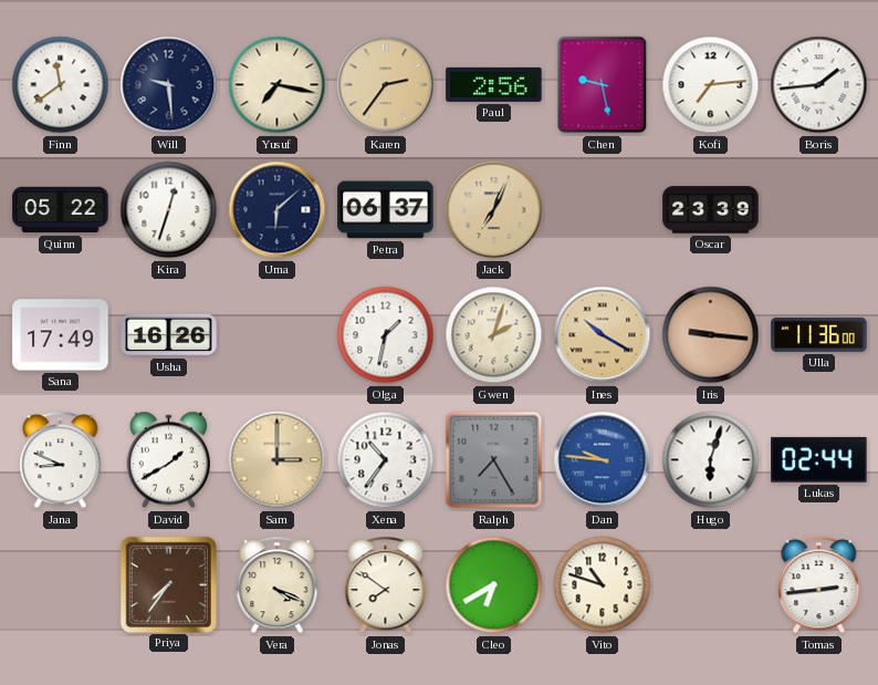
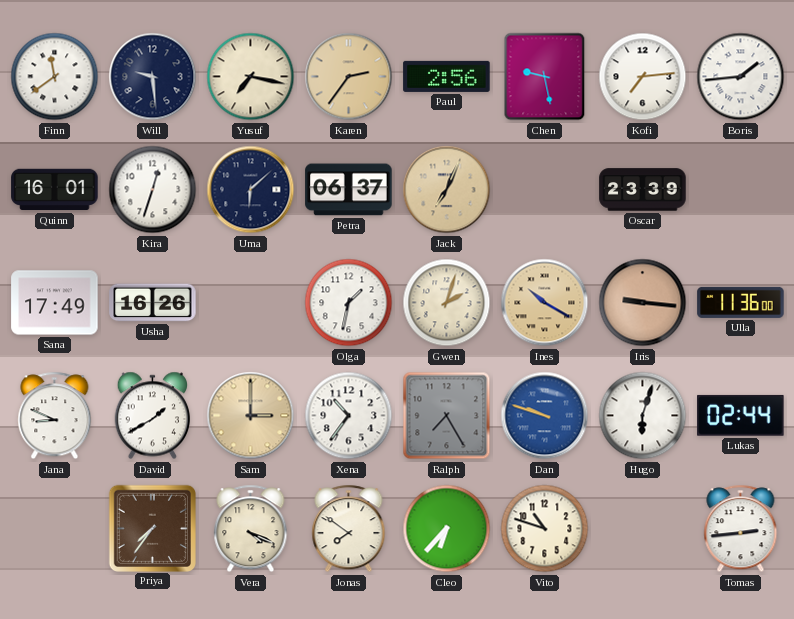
Quinn: 05:22 -> 16:01
Dan: 9:46 -> 9:48
Cleo: 6:40 -> 6:37
